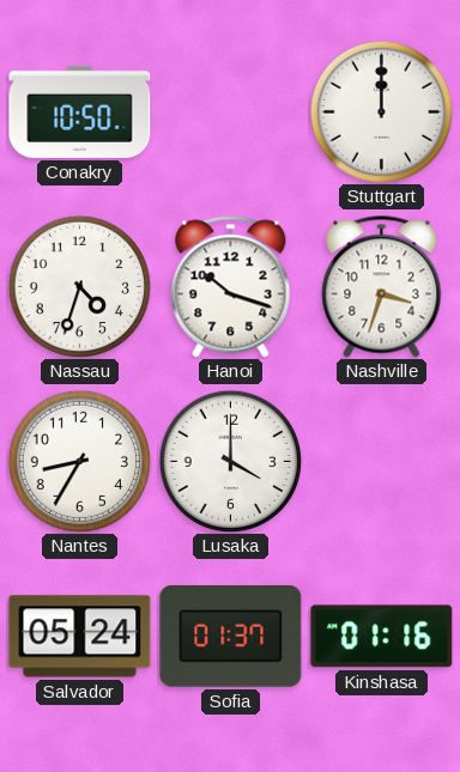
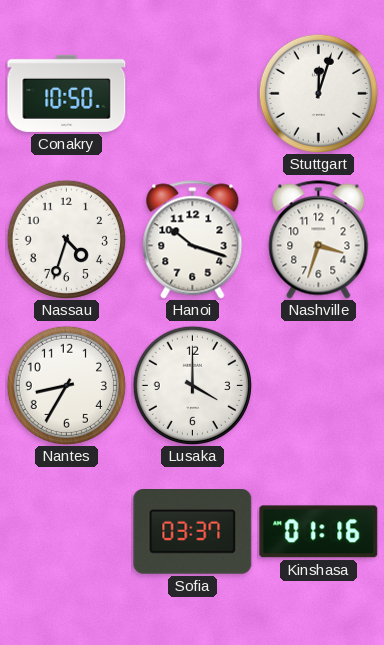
Stuttgart: 12:00 -> 12:03
Salvador: 05:24 -> none
Sofia: 01:37 -> 03:37
